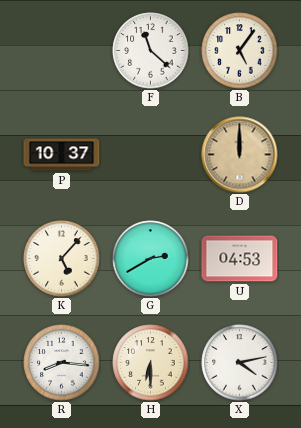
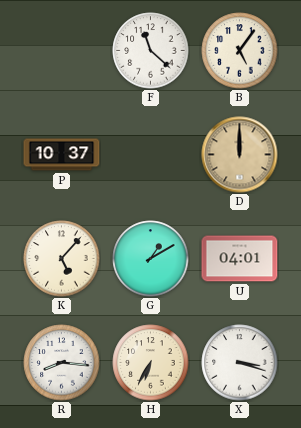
G: 2:40 -> 1:10
U: 04:53 -> 04:01
H: 6:30 -> 6:35
X: 4:13 -> 3:18
